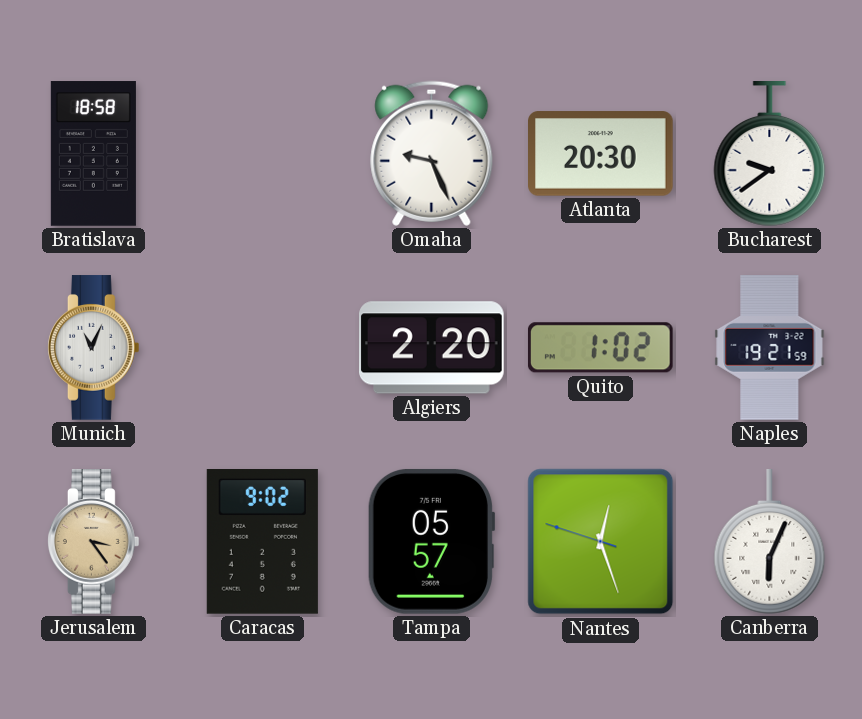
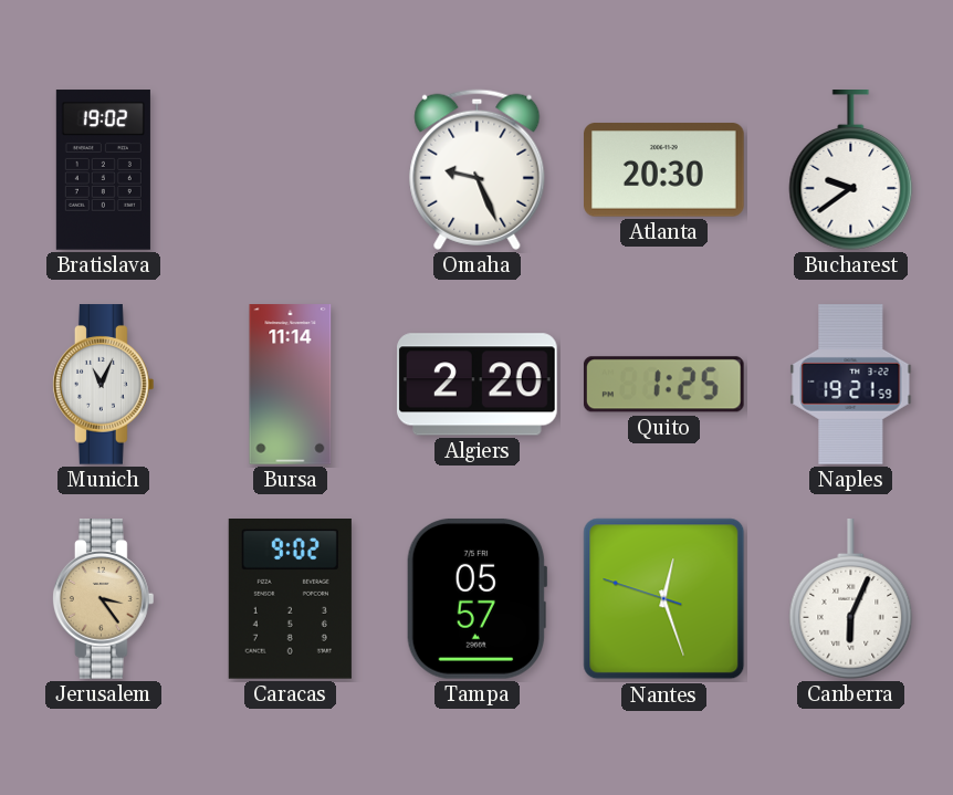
Bratislava: 18:58 -> 19:02
Bursa: none -> 11:14
Quito: 1:02 -> 1:25
